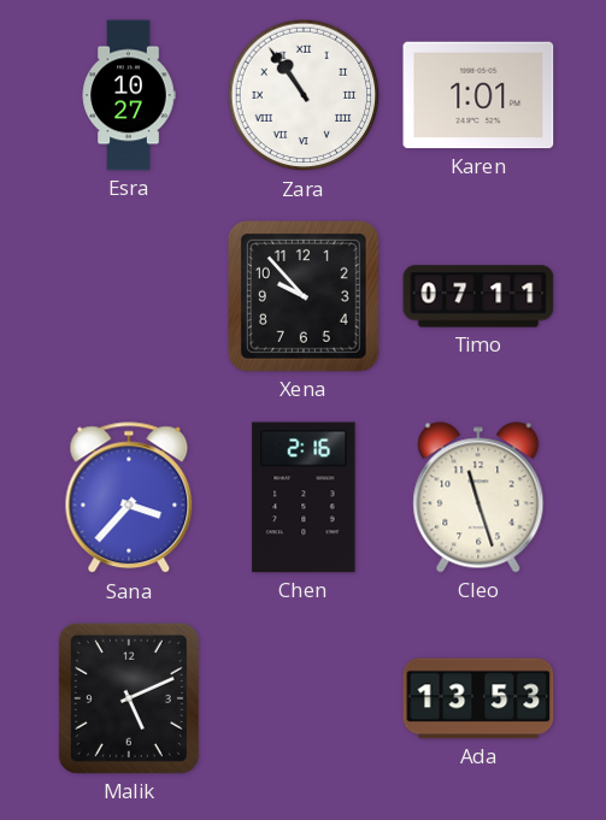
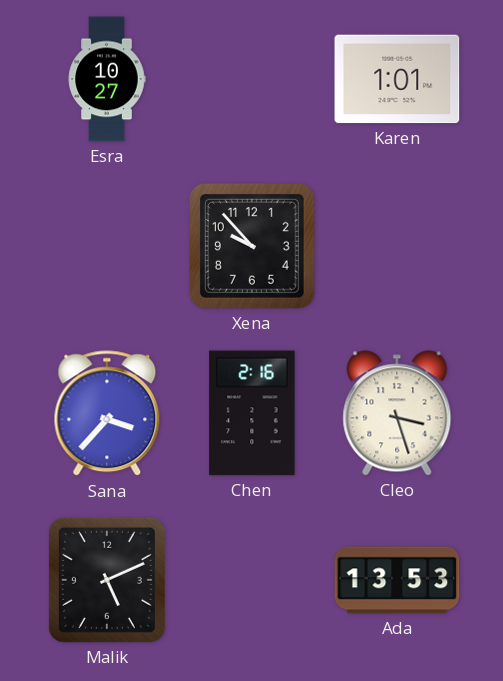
Zara: 10:54 -> none
Timo: 07:11 -> none
Cleo: 11:27 -> 3:27
